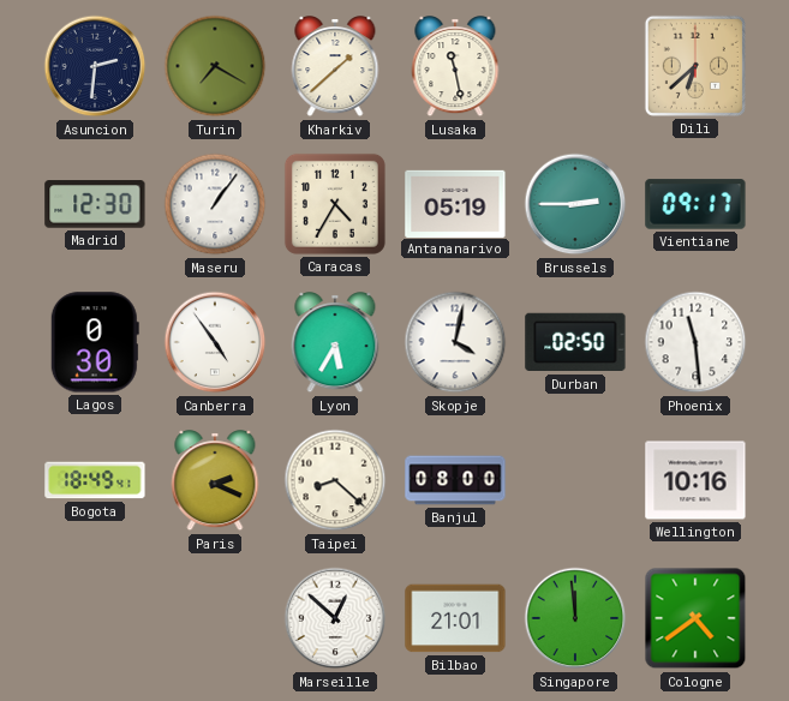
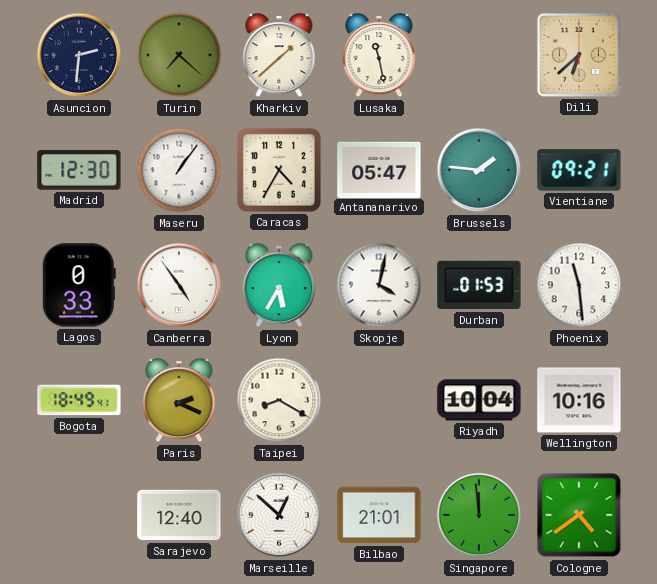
Turin: 7:20 -> 7:22
Antananarivo: 05:19 -> 05:47
Brussels: 2:45 -> 1:46
Vientiane: 09:17 -> 09:21
Lagos: 0:30 -> 0:33
Durban: 02:50 -> 01:53
Taipei: 8:22 -> 8:20
Banjul: 08:00 -> none
Riyadh: none -> 10:04
Sarajevo: none -> 12:40
